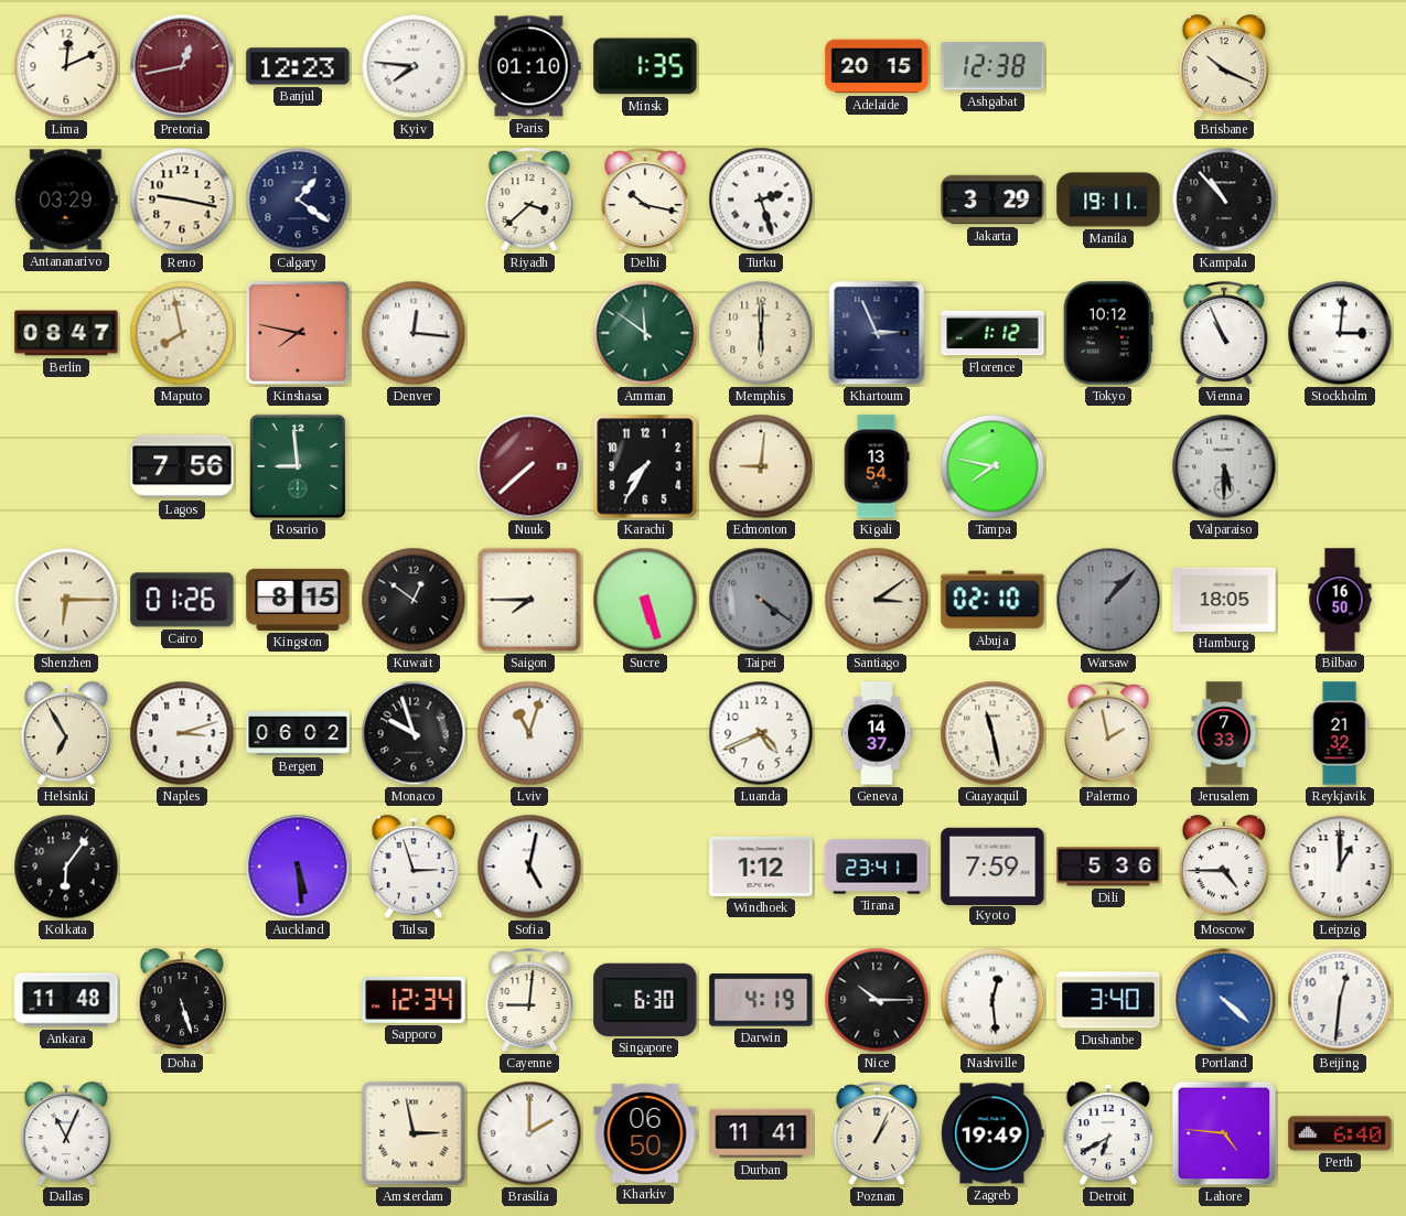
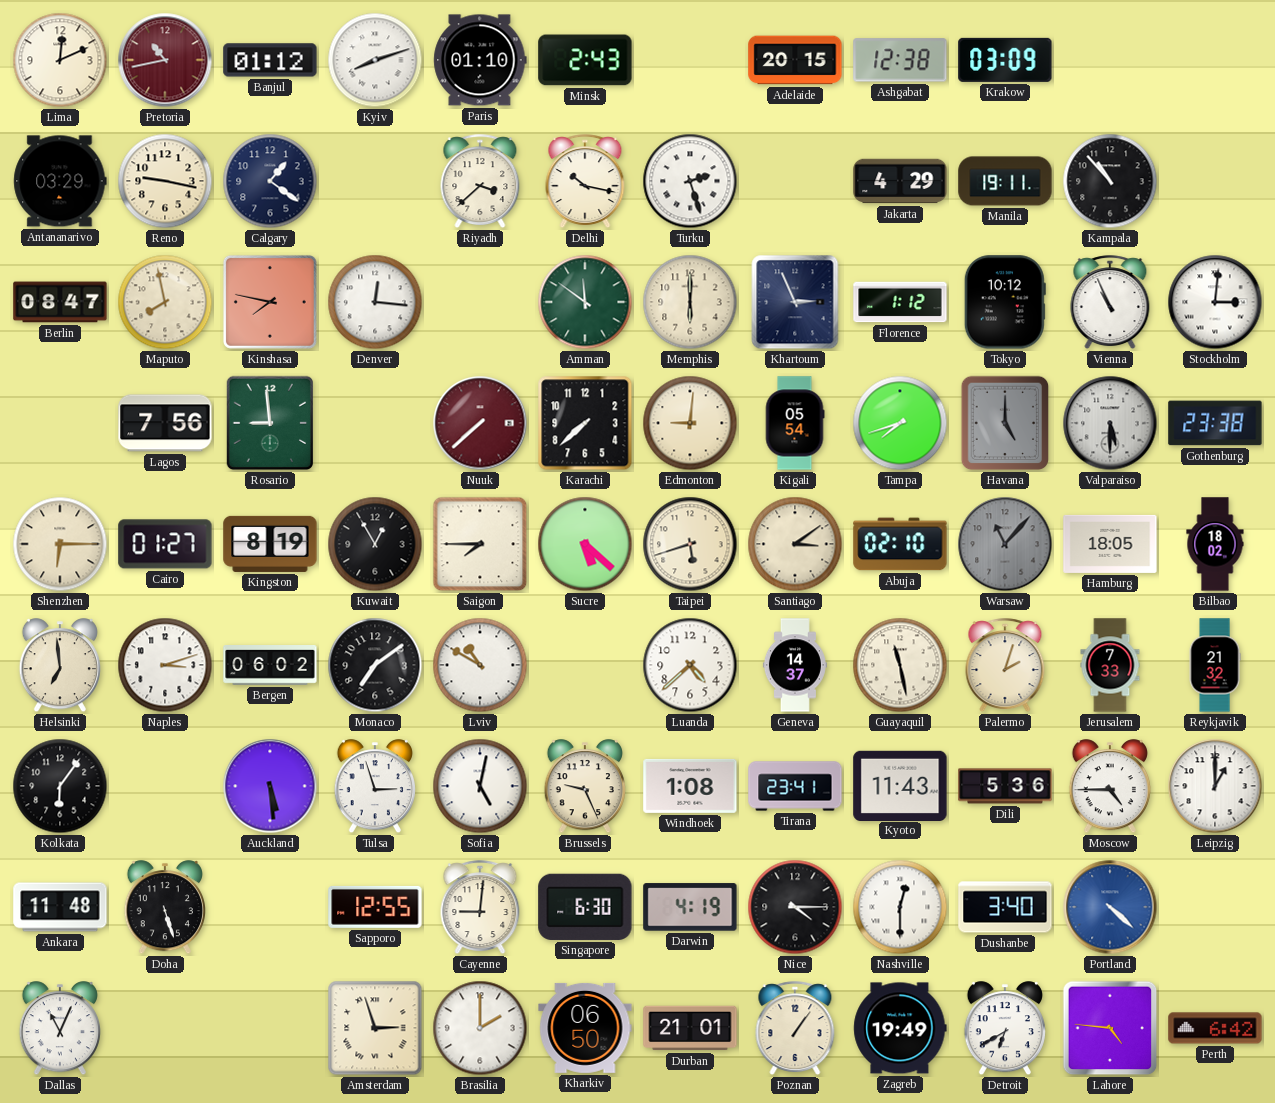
Pretoria: 12:43 -> 10:43
Banjul: 12:23 -> 01:12
Kyiv: 7:46 -> 8:12
Minsk: 1:35 -> 2:43
Krakow: none -> 03:09
Brisbane: 10:19 -> none
Jakarta: 3:29 -> 4:29
Karachi: 7:35 -> 7:38
Kigali: 13:54 -> 05:54
Tampa: 7:47 -> 7:42
Havana: none -> 5:00
Gothenburg: none -> 23:38
Cairo: 01:26 -> 01:27
Kingston: 8:15 -> 8:19
Kuwait: 12:51 -> 12:55
Sucre: 5:27 -> 5:22
Taipei: 4:21 -> 5:42
Taipei dial: grey -> cream
Warsaw: 1:07 -> 11:07
Bilbao: 16:50 -> 18:02
Helsinki: 6:55 -> 6:59
Monaco: 9:57 -> 7:09
Lviv: 11:03 -> 10:50
Luanda: 4:41 -> 4:38
Palermo: 1:58 -> 2:03
Brussels: none -> 9:26
Windhoek: 1:12 -> 1:08
Kyoto: 7:59 -> 11:43
Sapporo: 12:34 -> 12:55
Nice: 10:15 -> 4:15
Nashville: 12:29 -> 12:30
Beijing: 12:31 -> none
Amsterdam: 2:58 -> 2:57
Durban: 11:41 -> 21:01
Poznan: 1:04 -> 1:06
Perth: 6:40 -> 6:42
